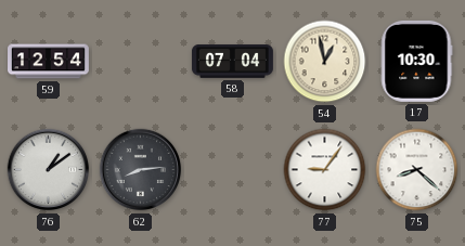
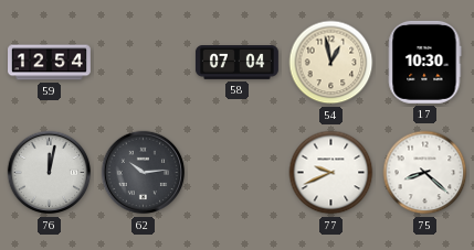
76: 1:09 -> 12:02
62: 8:14 -> 10:14
77: 9:06 -> 9:41
